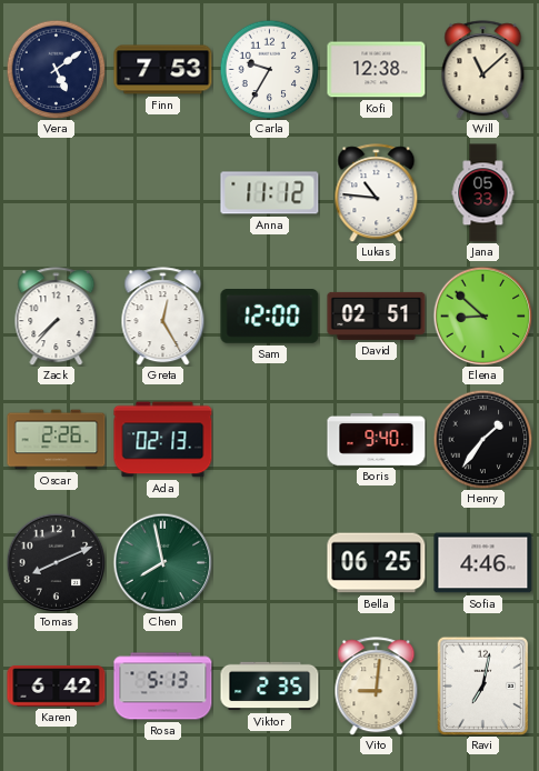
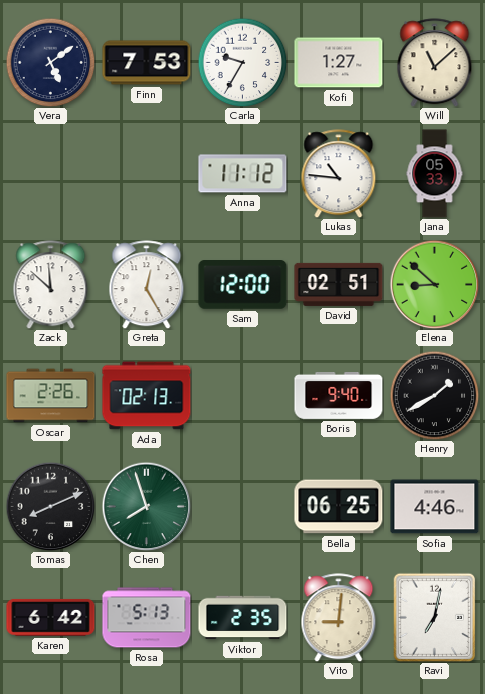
Kofi: 12:38 -> 1:27
Zack: 7:37 -> 11:52
Henry: 1:36 -> 1:40
Chen: 7:58 -> 7:57
